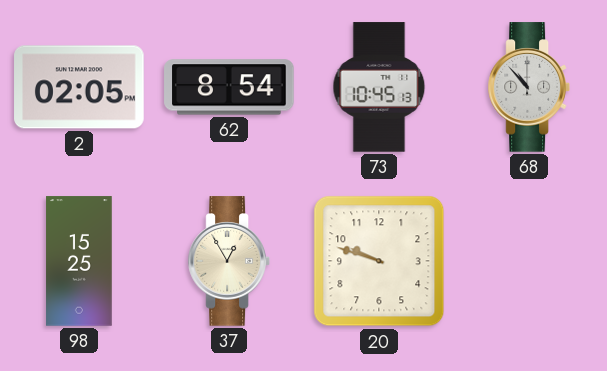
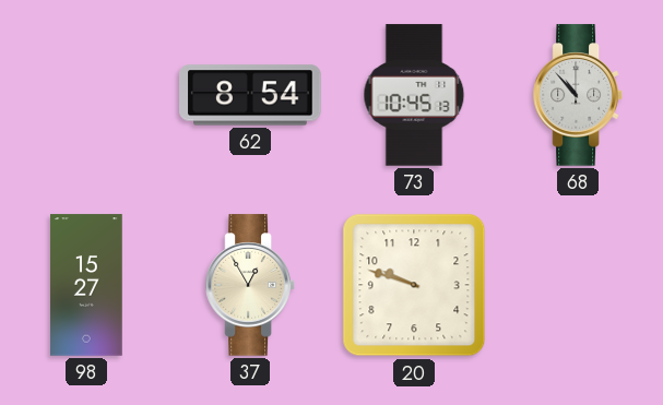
2: 02:05 -> none
98: 15:25 -> 15:27
